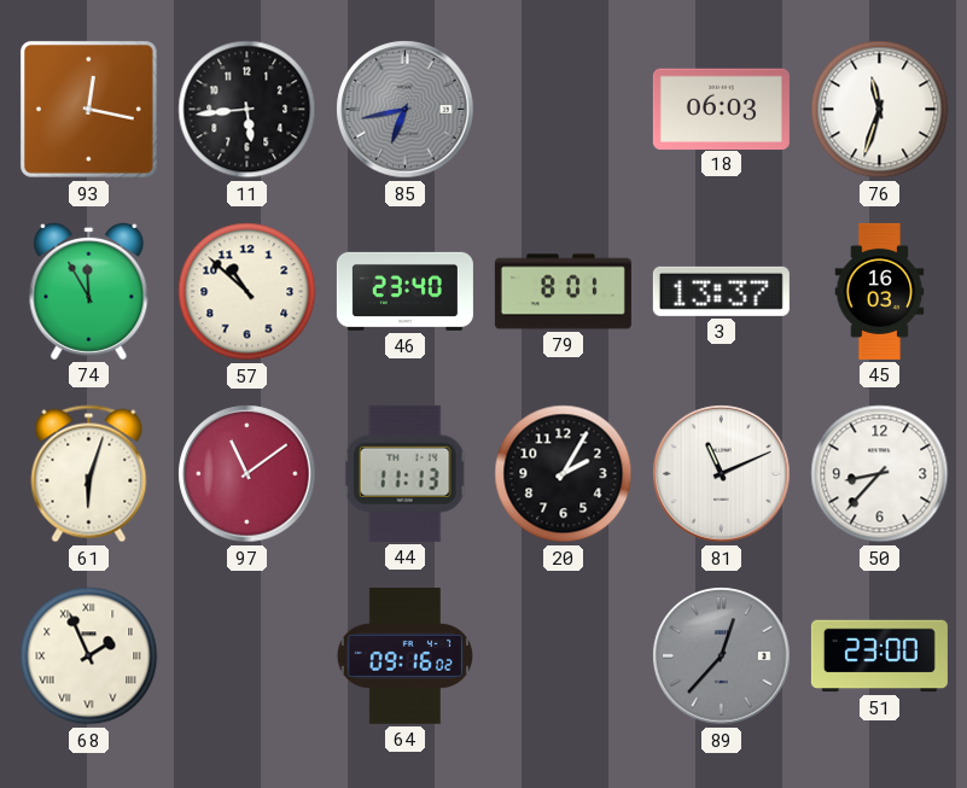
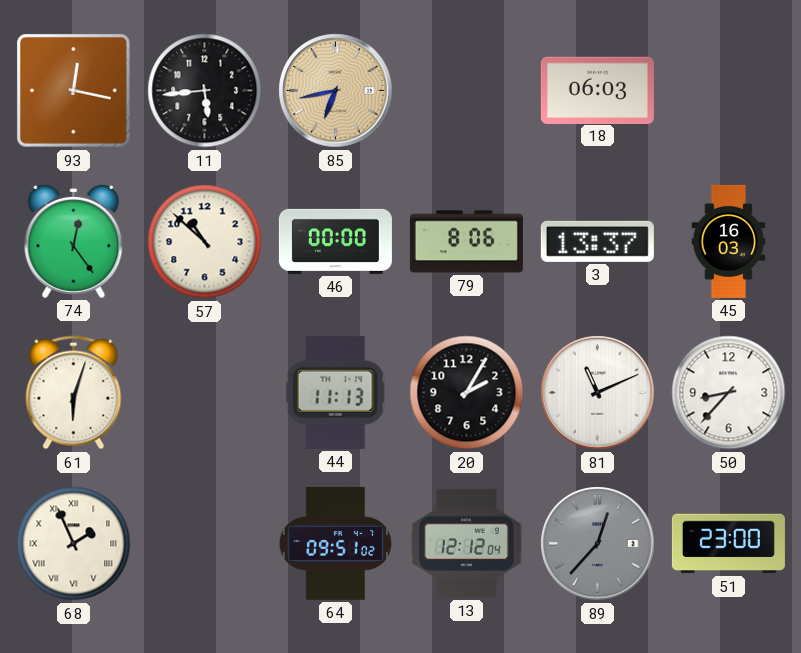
85 dial: grey -> champagne
76: 11:33 -> none
74: 11:55 -> 12:24
46: 23:40 -> 00:00
79: 8:01 -> 8:06
97: 11:09 -> none
64: 09:16 -> 09:51
13: none -> 12:12
